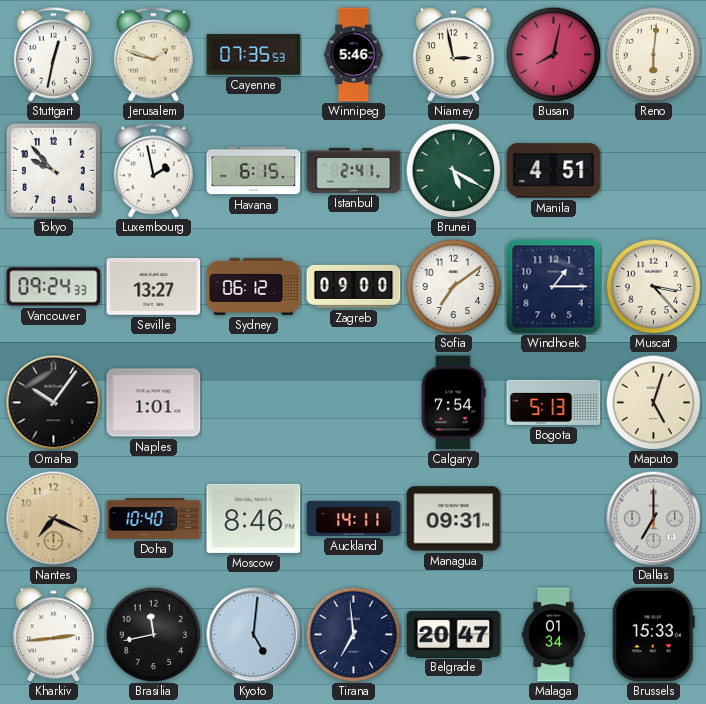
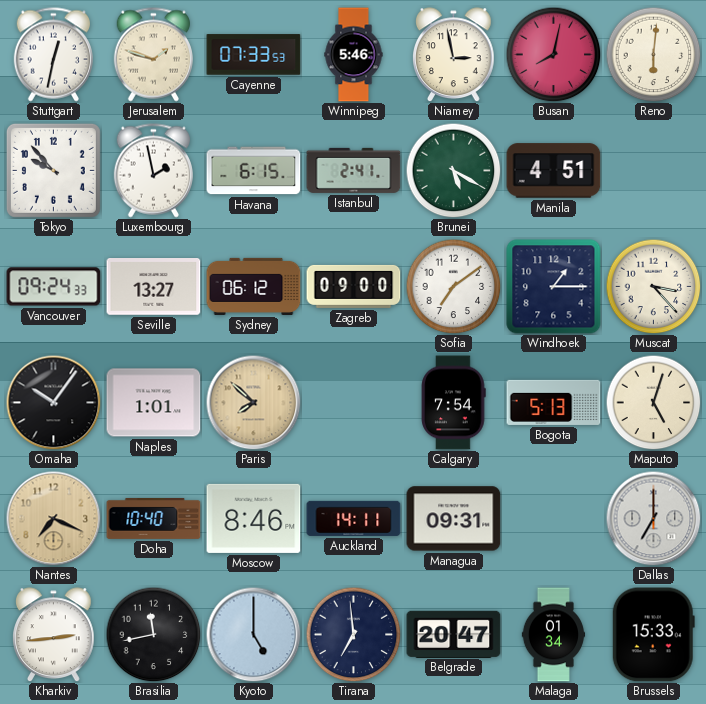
Cayenne: 07:35 -> 07:33
Paris: none -> 7:52
Kyoto: 5:01 -> 5:00
